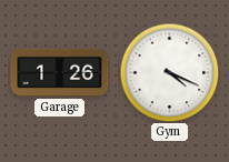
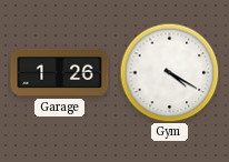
Gym: 4:19 -> 4:20
